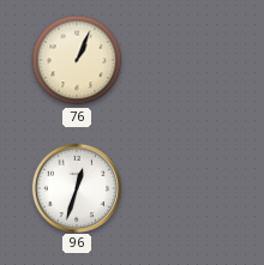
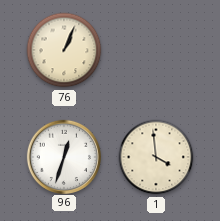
1: none -> 3:59
